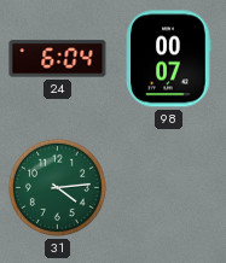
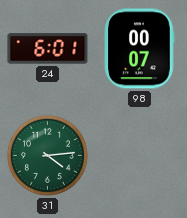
24: 6:04 -> 6:01
